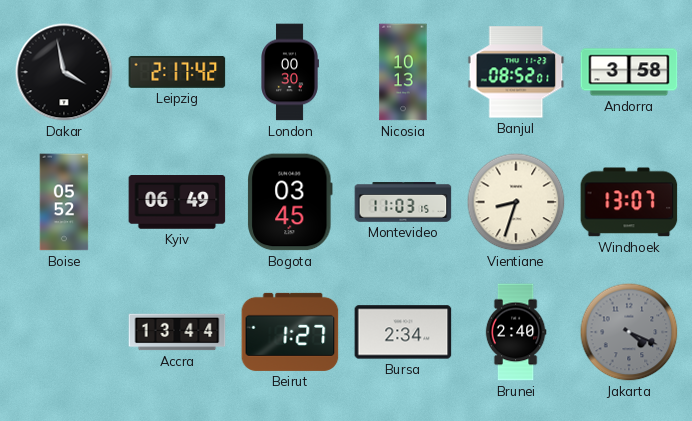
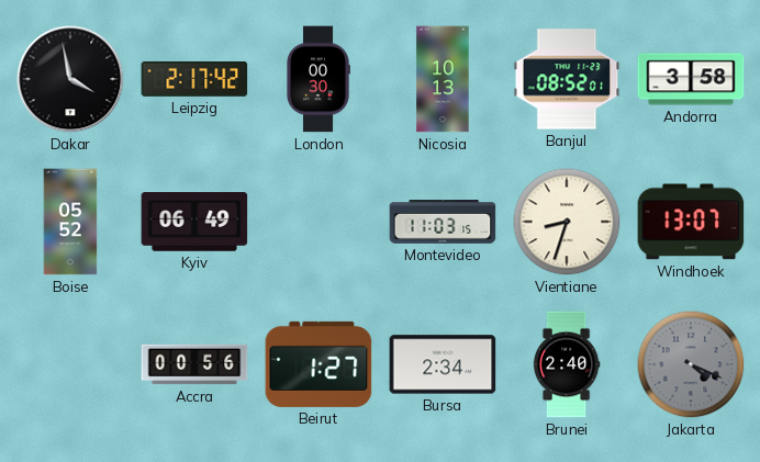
Bogota: 03:45 -> none
Accra: 13:44 -> 00:56
